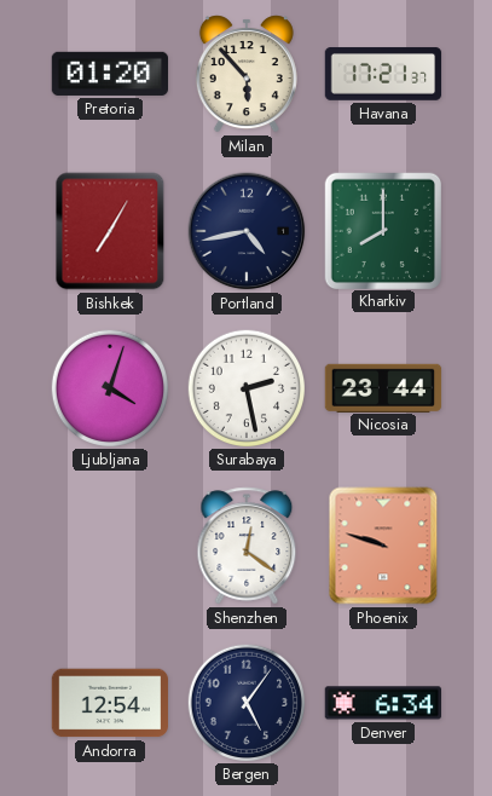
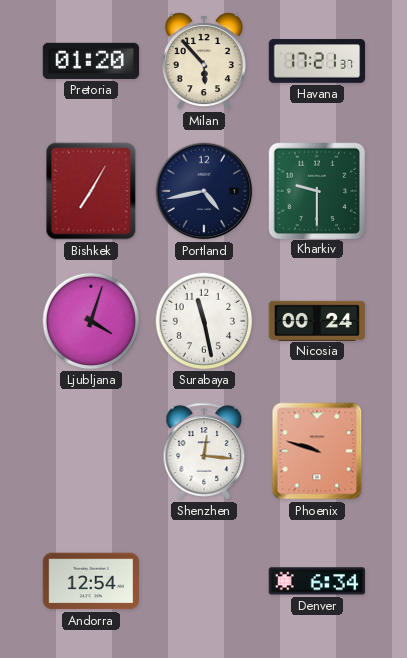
Kharkiv: 8:00 -> 9:30
Surabaya: 2:28 -> 11:28
Nicosia: 23:44 -> 00:24
Shenzhen: 12:21 -> 12:16
Bergen: 5:06 -> none
